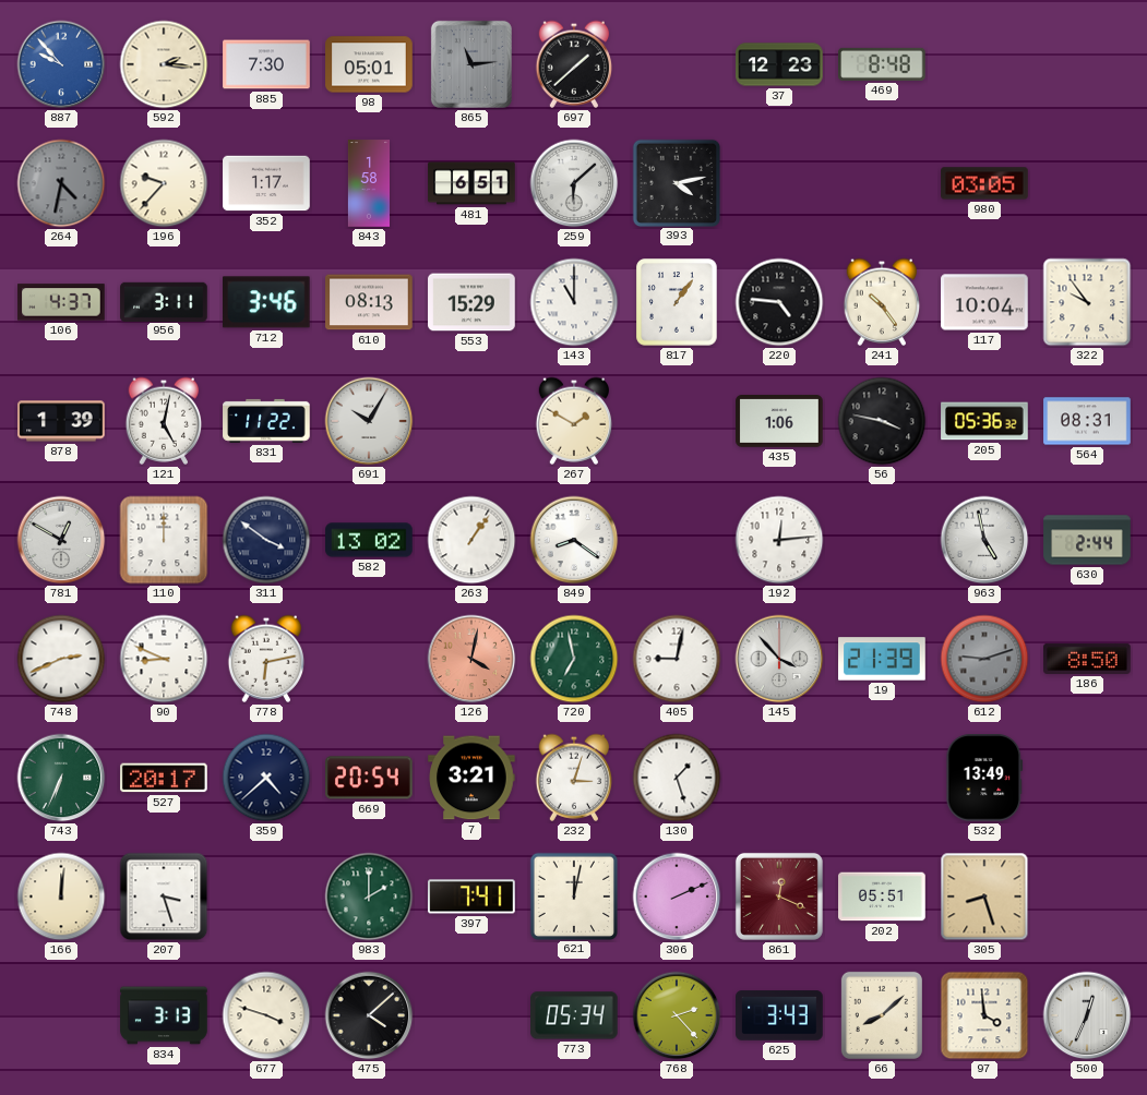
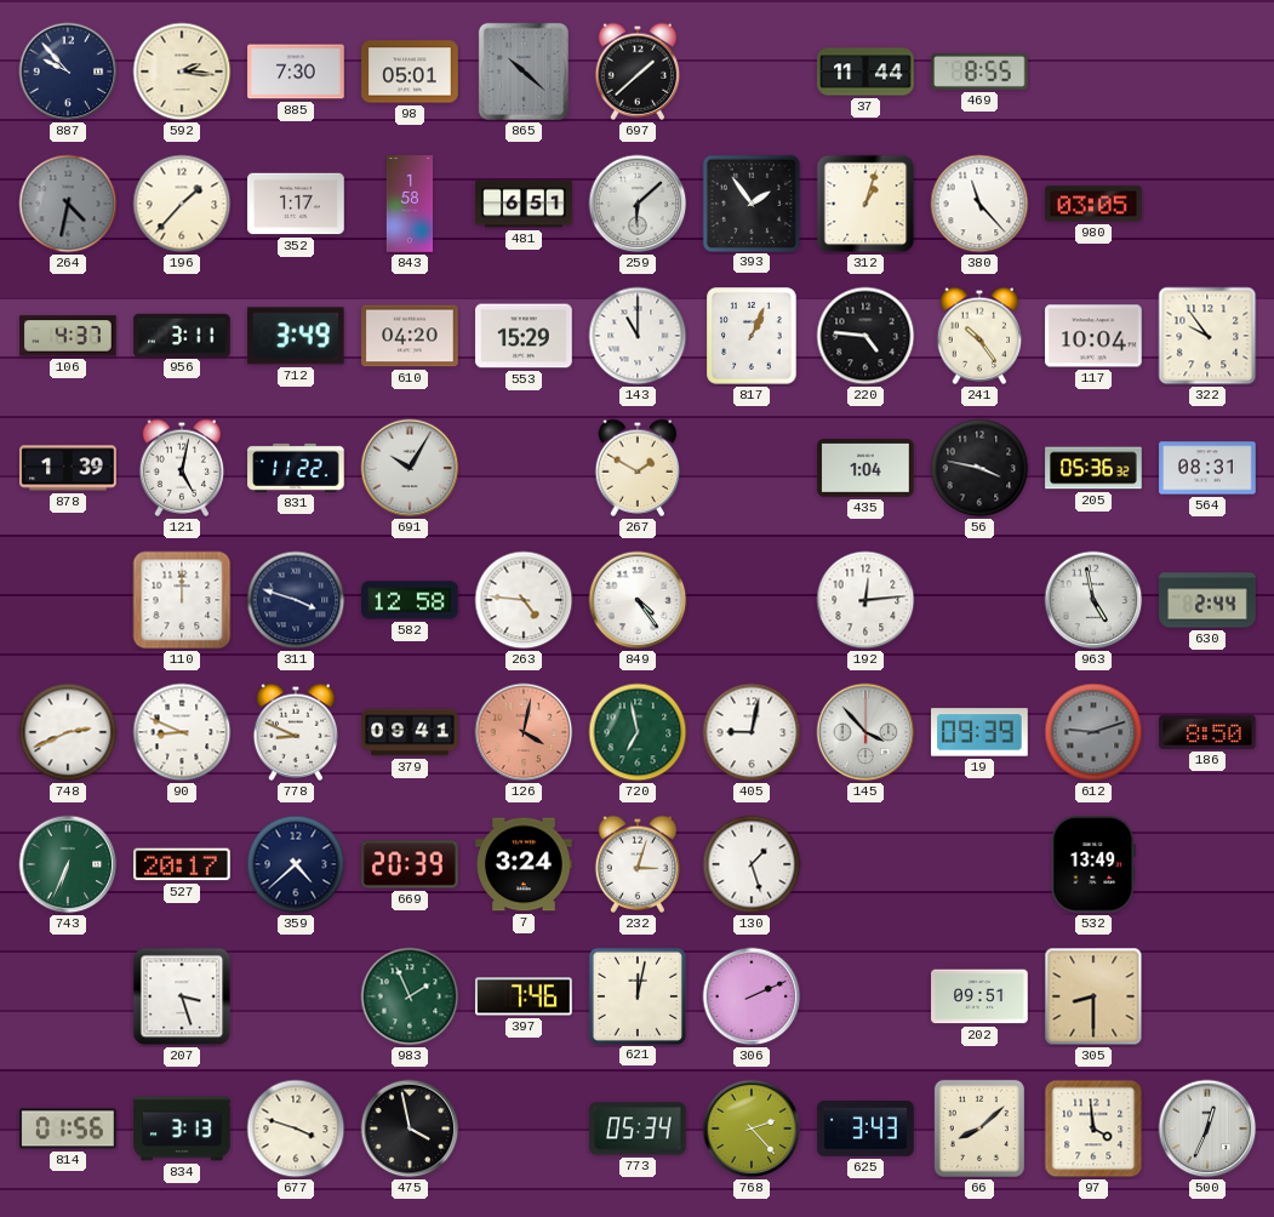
887 dial: blue -> navy
865: 11:14 -> 10:22
37: 12:23 -> 11:44
469: 8:48 -> 8:55
196: 9:37 -> 1:37
393: 4:13 -> 1:54
312: none -> 1:03
380: none -> 11:23
712: 3:46 -> 3:49
610: 08:13 -> 04:20
817: 1:06 -> 1:04
435: 1:06 -> 1:04
781: 12:50 -> none
311: 3:51 -> 3:48
582: 13:02 -> 12:58
263: 1:06 -> 4:46
849: 8:21 -> 4:24
778: 6:13 -> 8:49
379: none -> 09:41
19: 21:39 -> 09:39
669: 20:54 -> 20:39
7: 3:21 -> 3:24
166: 12:01 -> none
983: 2:00 -> 1:56
397: 7:41 -> 7:46
861: 12:19 -> none
202: 05:51 -> 09:51
305: 8:27 -> 8:30
814: none -> 01:56
475: 4:08 -> 3:58
